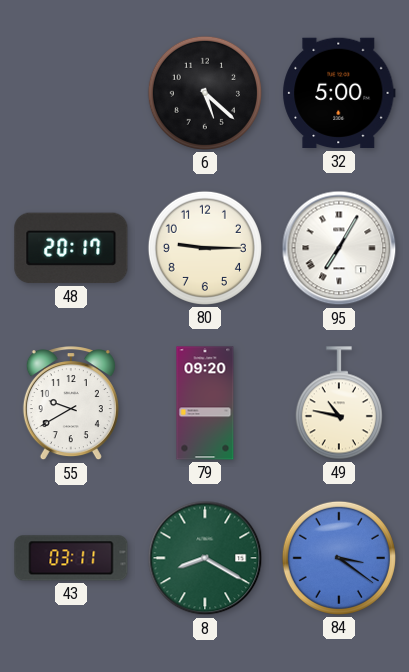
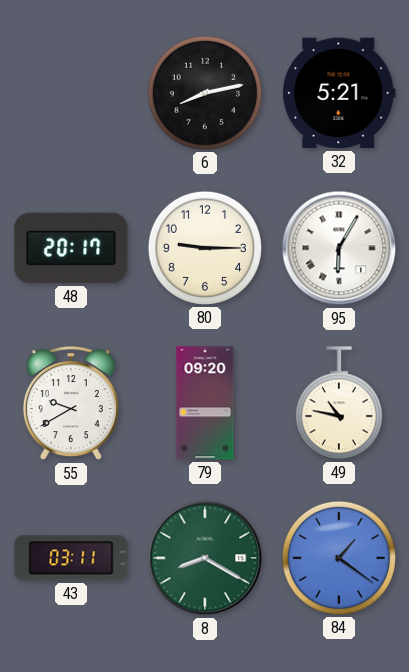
6: 5:22 -> 8:13
32: 5:00 -> 5:21
95: 7:05 -> 6:05
84: 3:21 -> 1:21
